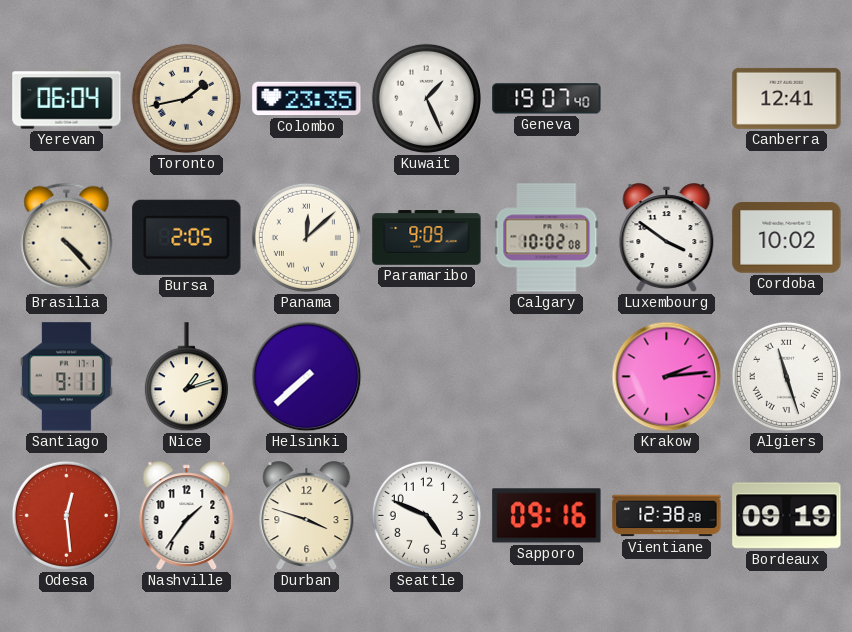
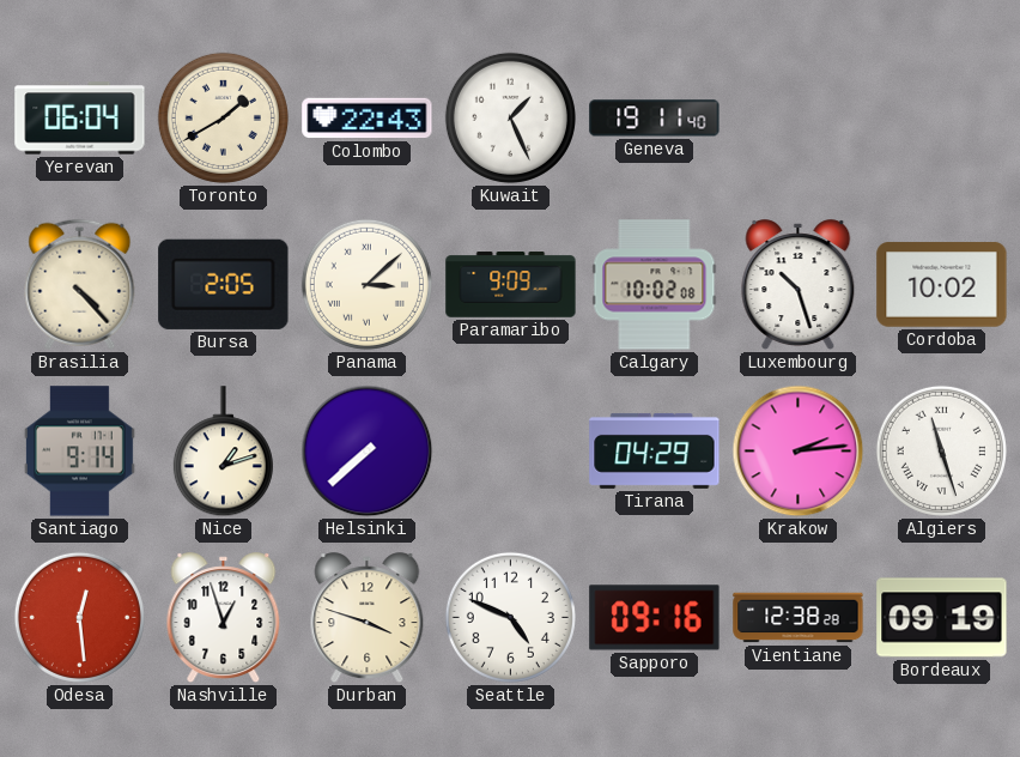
Toronto: 1:43 -> 1:40
Colombo: 23:35 -> 22:43
Geneva: 19:07 -> 19:11
Canberra: 12:41 -> none
Panama: 12:08 -> 3:08
Luxembourg: 3:51 -> 10:27
Santiago: 9:11 -> 9:14
Tirana: none -> 04:29
Nashville: 1:36 -> 12:57
